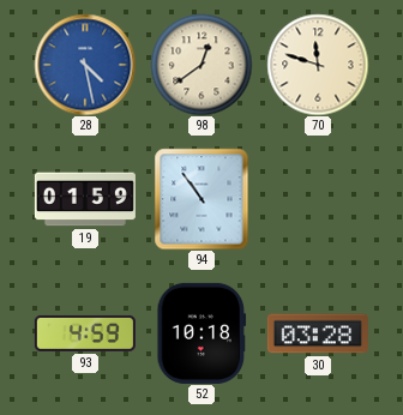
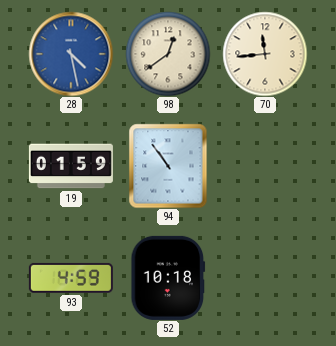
70: 11:48 -> 11:44
30: 03:28 -> none
